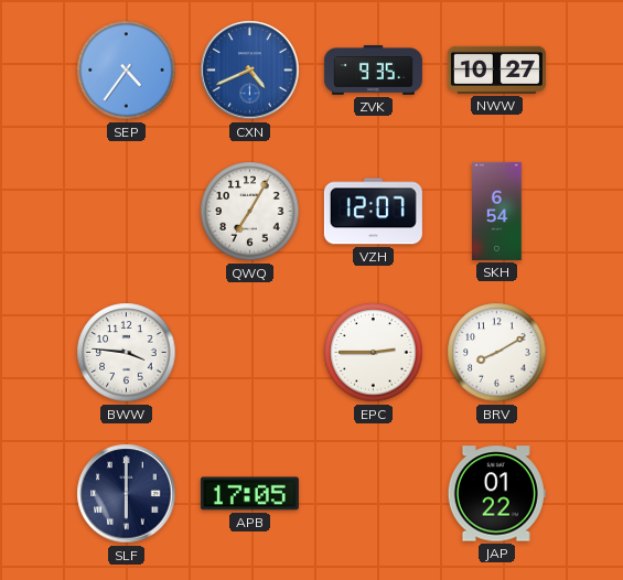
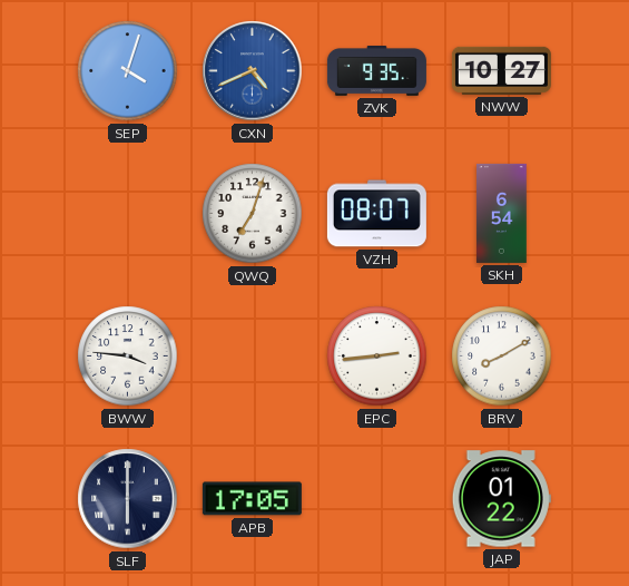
SEP: 4:36 -> 4:03
QWQ: 7:05 -> 7:03
VZH: 12:07 -> 08:07
EPC: 2:45 -> 2:44
